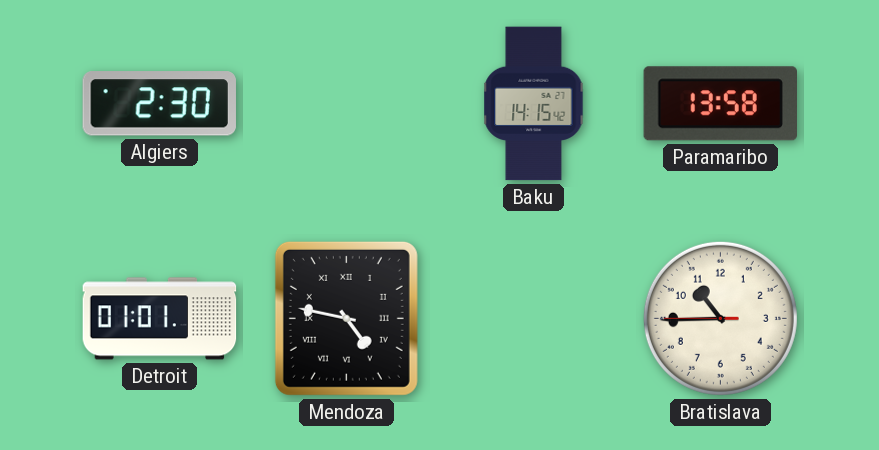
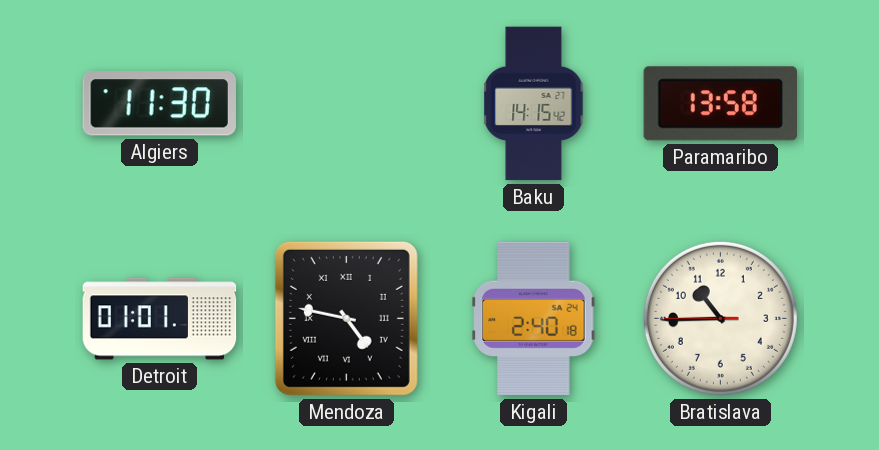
Algiers: 2:30 -> 11:30
Kigali: none -> 2:40
